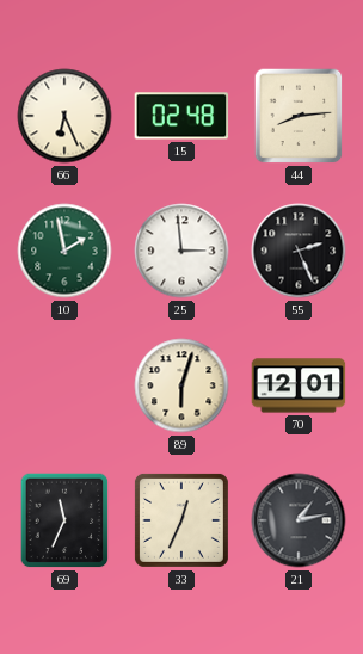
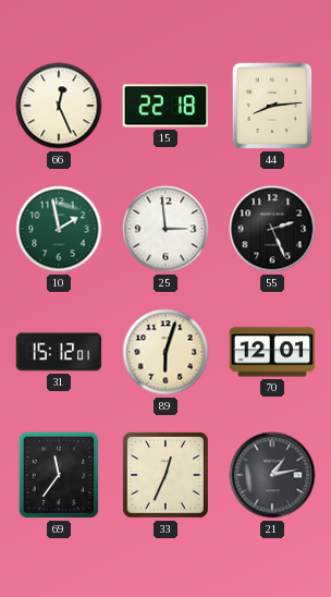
66: 6:26 -> 12:26
15: 02:48 -> 22:18
31: none -> 15:12
69: 11:34 -> 11:36
